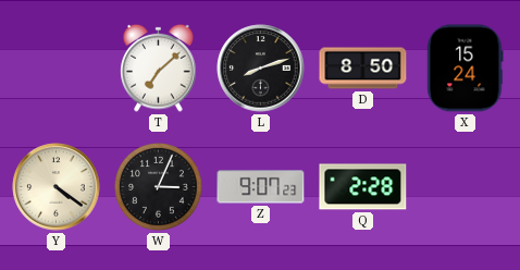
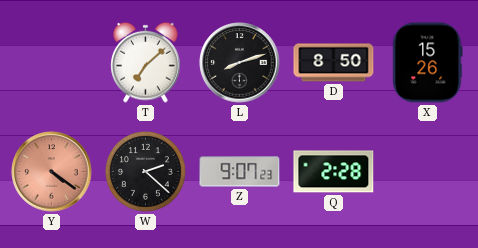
X: 15:24 -> 15:26
Y dial: cream -> salmon
W: 3:04 -> 2:22
